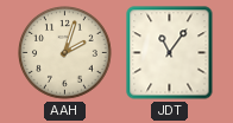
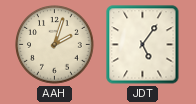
JDT: 11:06 -> 5:06
